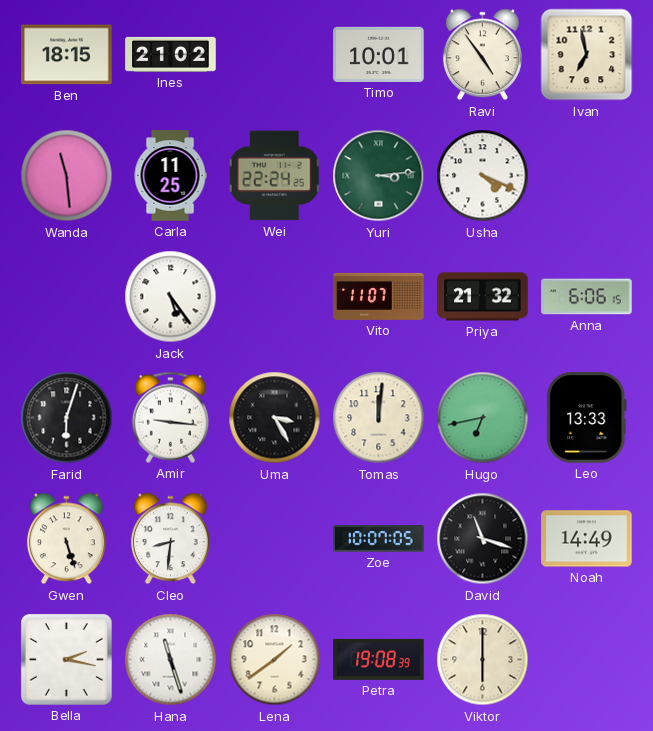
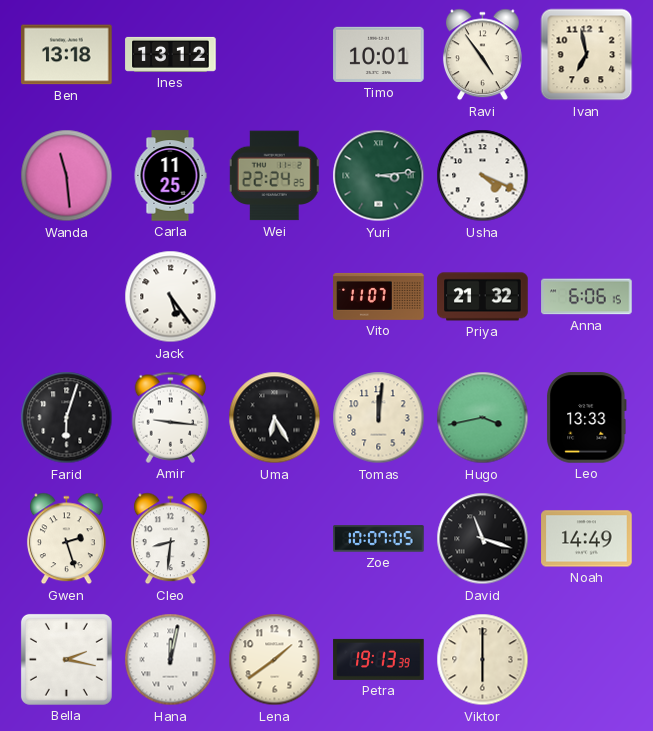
Ben: 18:15 -> 13:18
Ines: 21:02 -> 13:12
Uma: 3:25 -> 6:25
Hugo: 6:43 -> 3:43
Gwen: 5:27 -> 2:27
Hana: 11:27 -> 12:02
Petra: 19:08 -> 19:13
